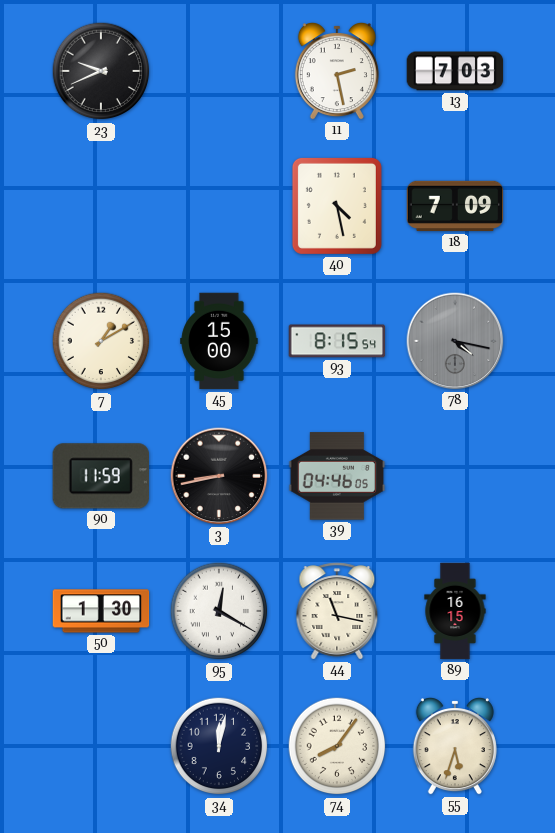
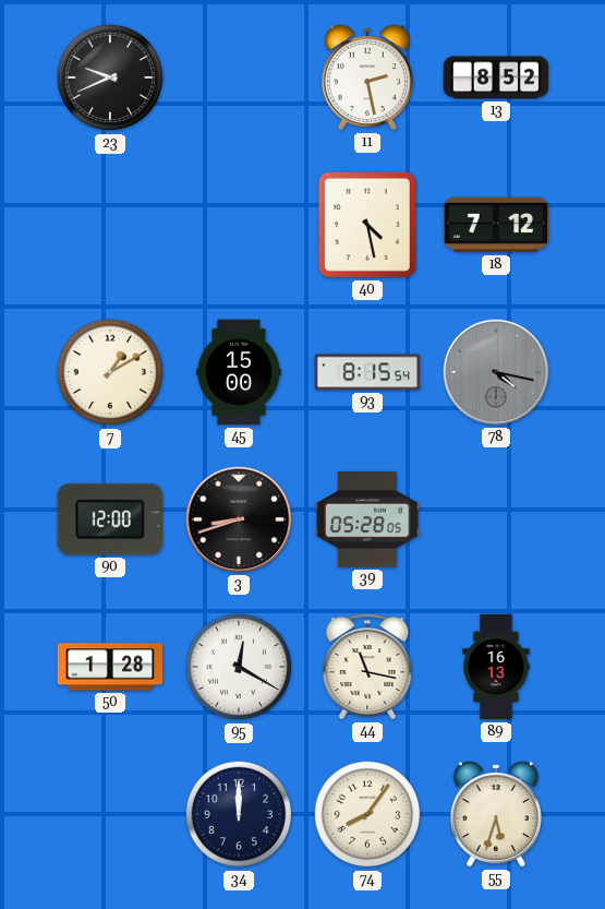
13: 7:03 -> 8:52
18: 7:09 -> 7:12
90: 11:59 -> 12:00
3: 8:43 -> 8:42
39: 04:46 -> 05:28
50: 1:30 -> 1:28
89: 16:15 -> 16:13
34: 12:02 -> 12:00
